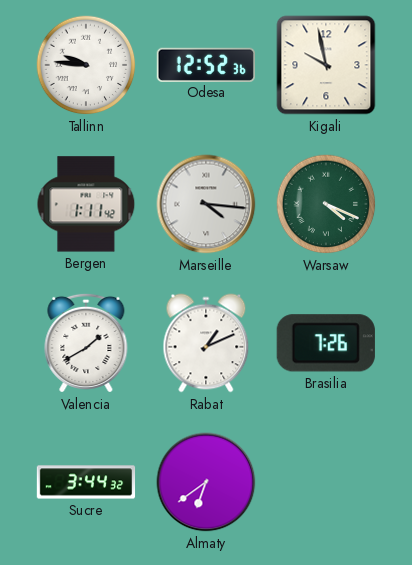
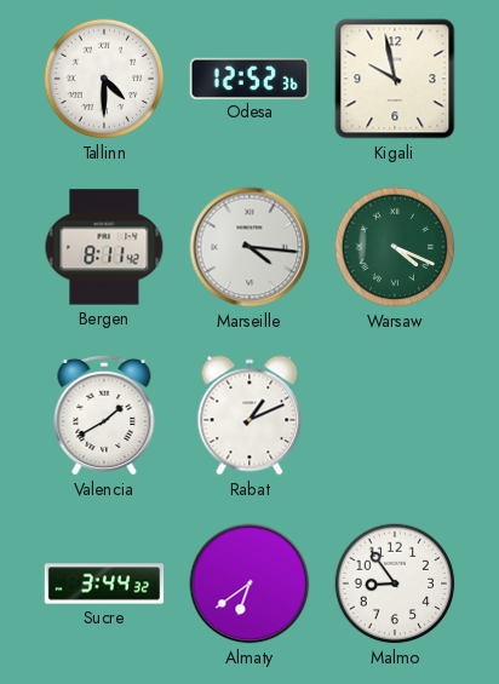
Tallinn: 9:46 -> 4:30
Bergen: 1:11 -> 8:11
Brasilia: 7:26 -> none
Malmo: none -> 8:54
